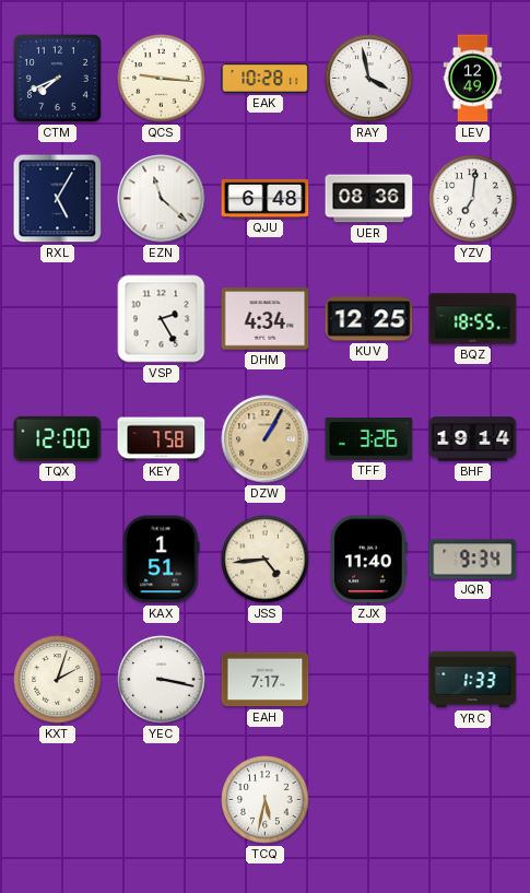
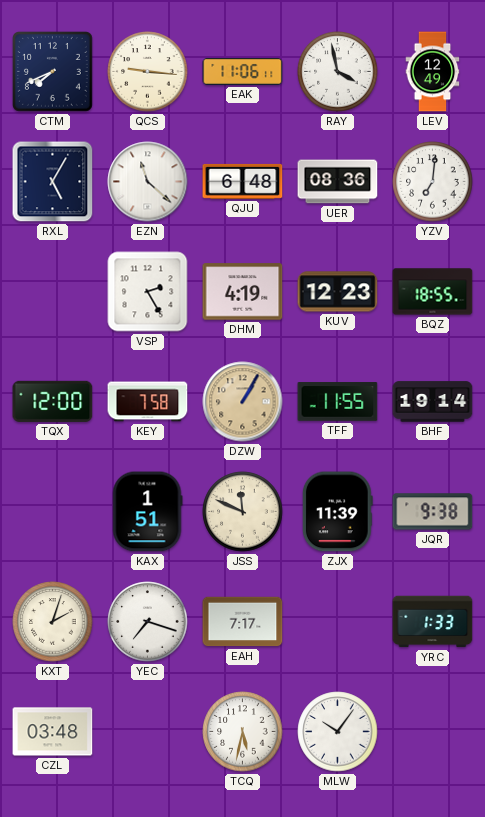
EAK: 10:28 -> 11:06
DHM: 4:34 -> 4:19
KUV: 12:25 -> 12:23
TFF: 3:26 -> 11:55
JSS: 4:44 -> 11:49
ZJX: 11:40 -> 11:39
JQR: 9:34 -> 9:38
YEC: 3:17 -> 7:18
CZL: none -> 03:48
MLW: none -> 10:06
